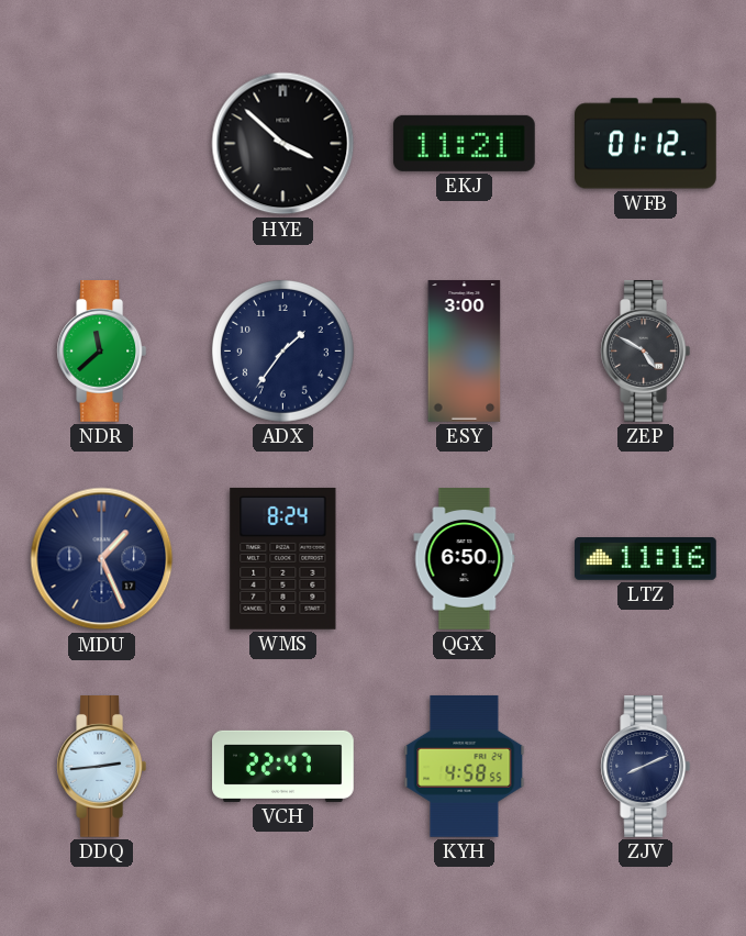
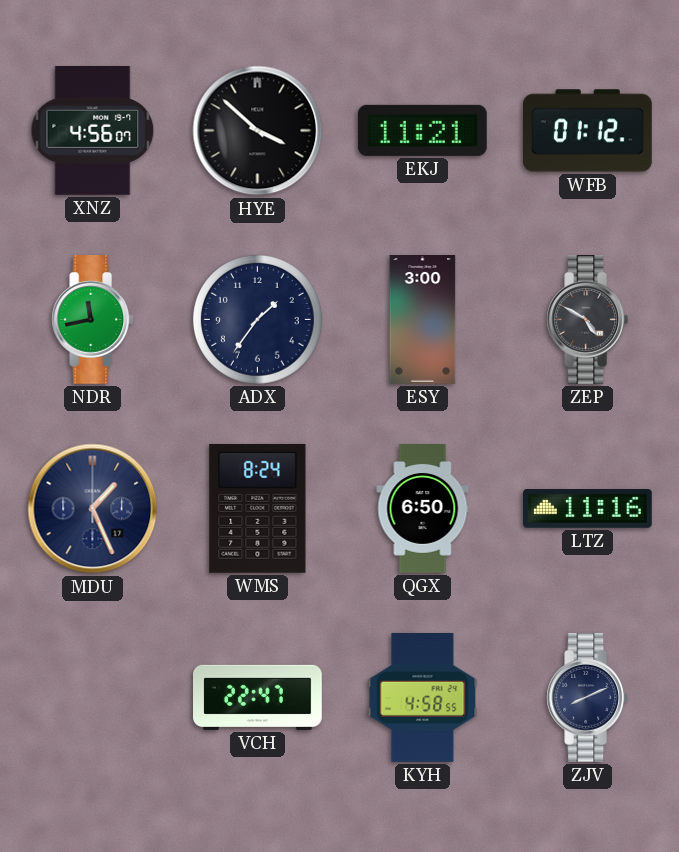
XNZ: none -> 4:56
NDR: 11:38 -> 11:43
DDQ: 2:44 -> none
